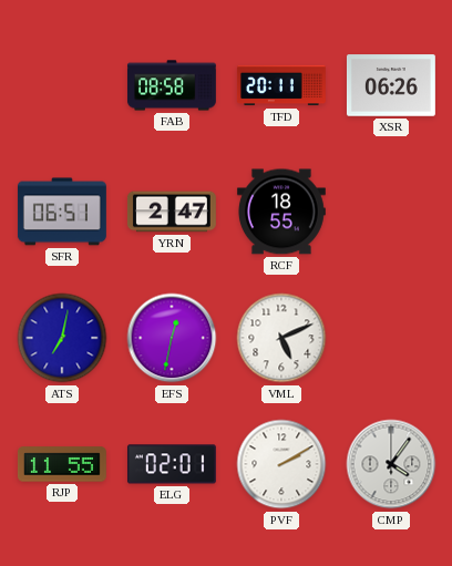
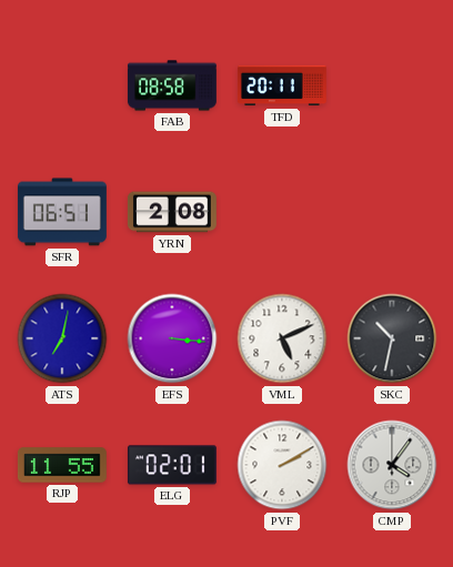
XSR: 06:26 -> none
YRN: 2:47 -> 2:08
RCF: 18:55 -> none
EFS: 12:32 -> 3:16
SKC: none -> 10:32
